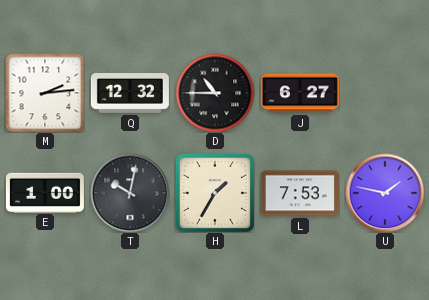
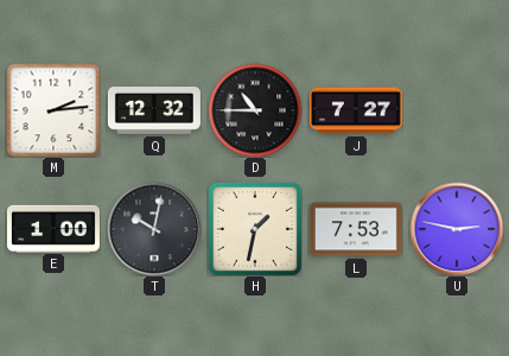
J: 6:27 -> 7:27
H: 1:35 -> 1:32
U: 1:47 -> 2:47
